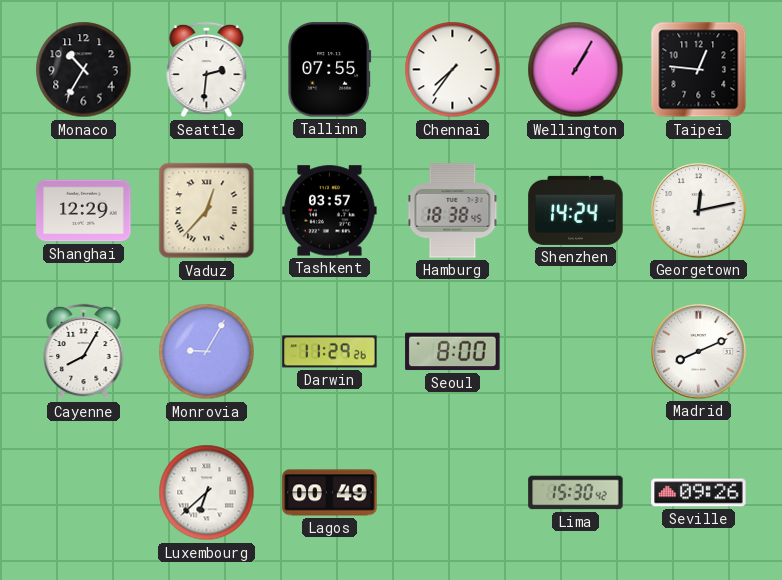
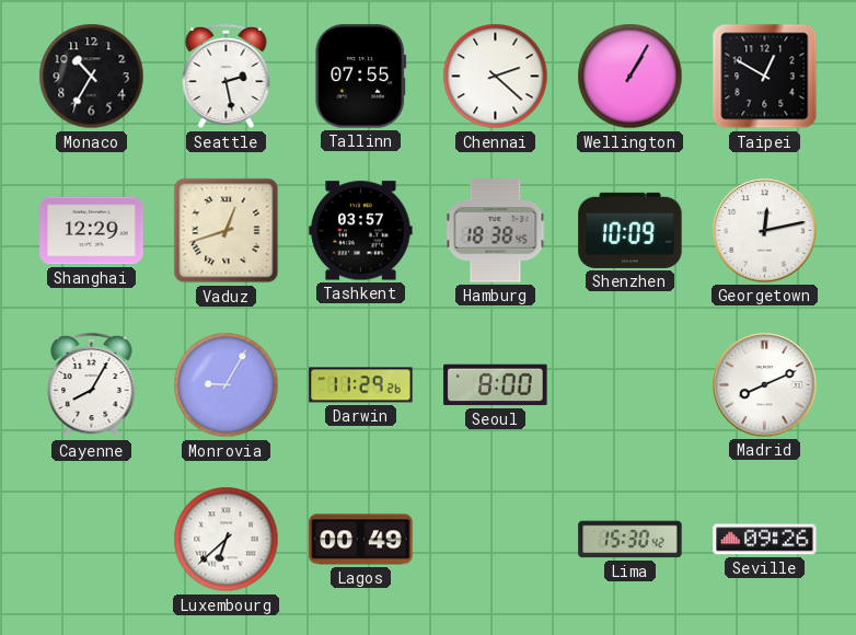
Seattle: 2:31 -> 2:28
Chennai: 7:36 -> 2:22
Taipei: 12:46 -> 12:50
Vaduz: 12:37 -> 12:42
Shenzhen: 14:24 -> 10:09
